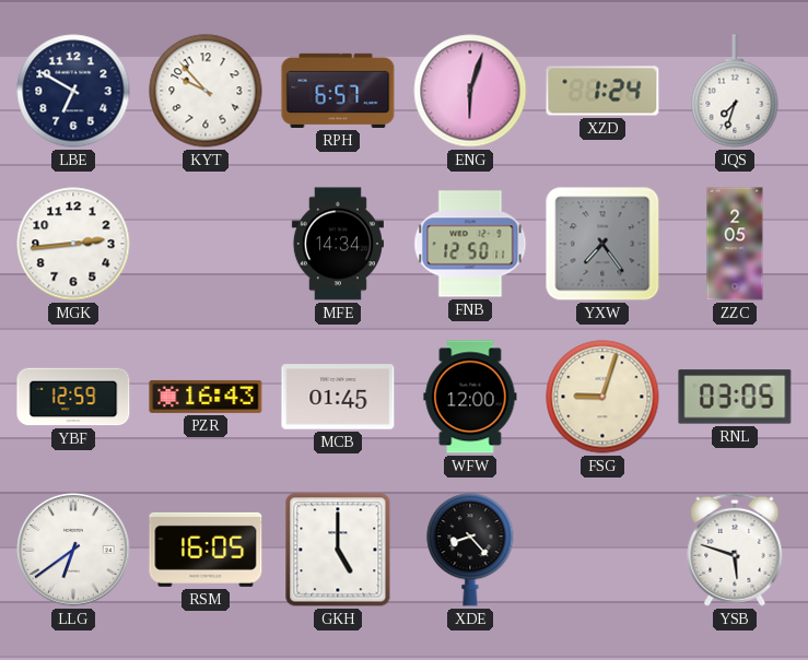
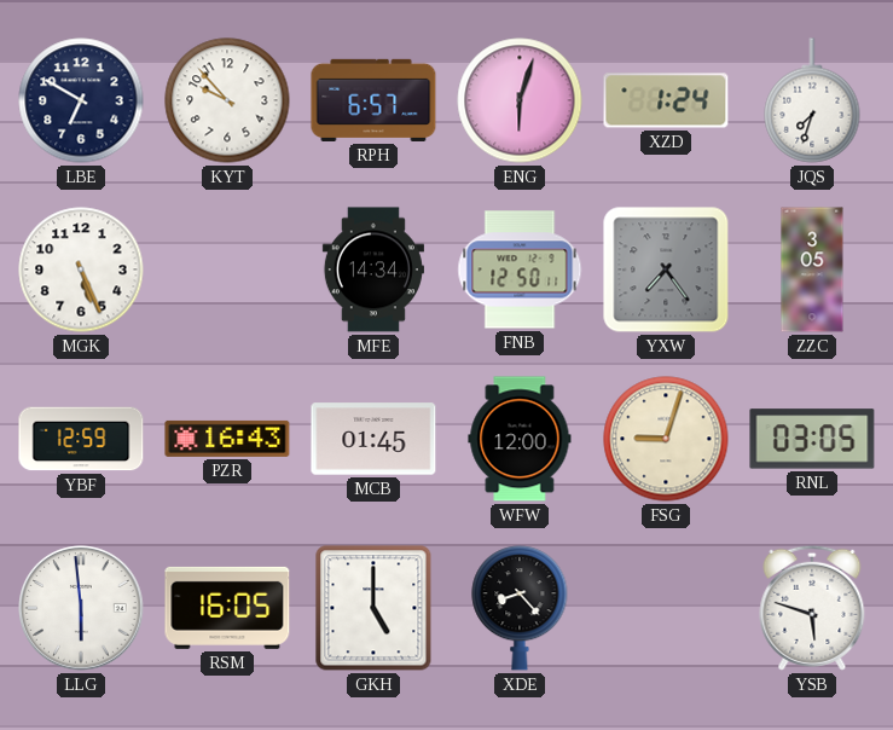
MGK: 2:44 -> 5:26
ZZC: 2:05 -> 3:05
LLG: 6:39 -> 5:59
